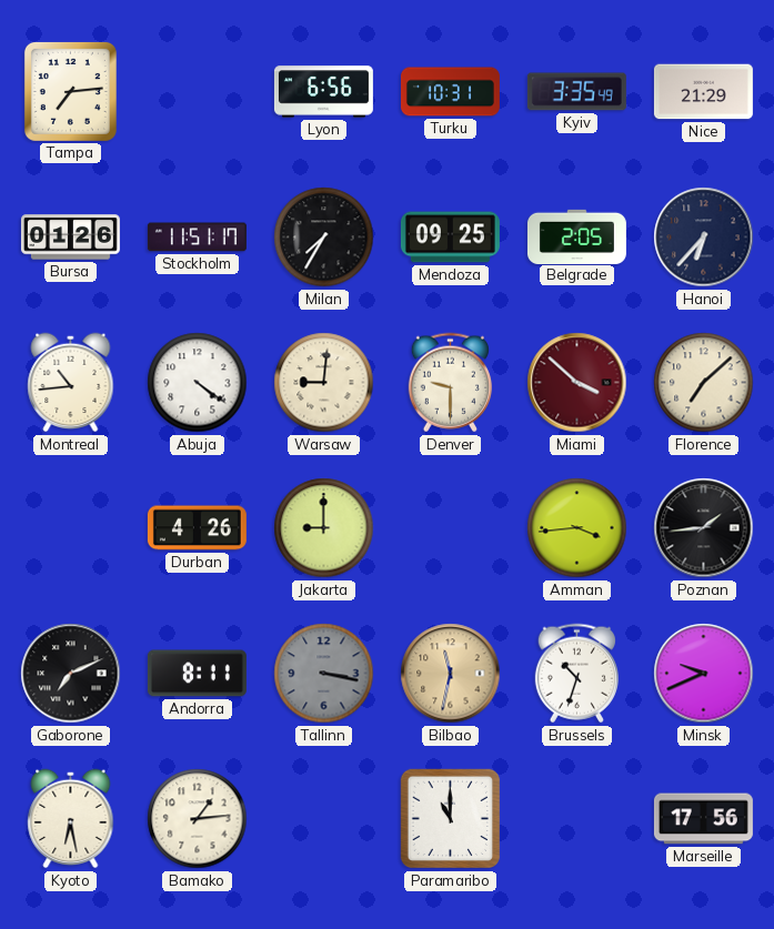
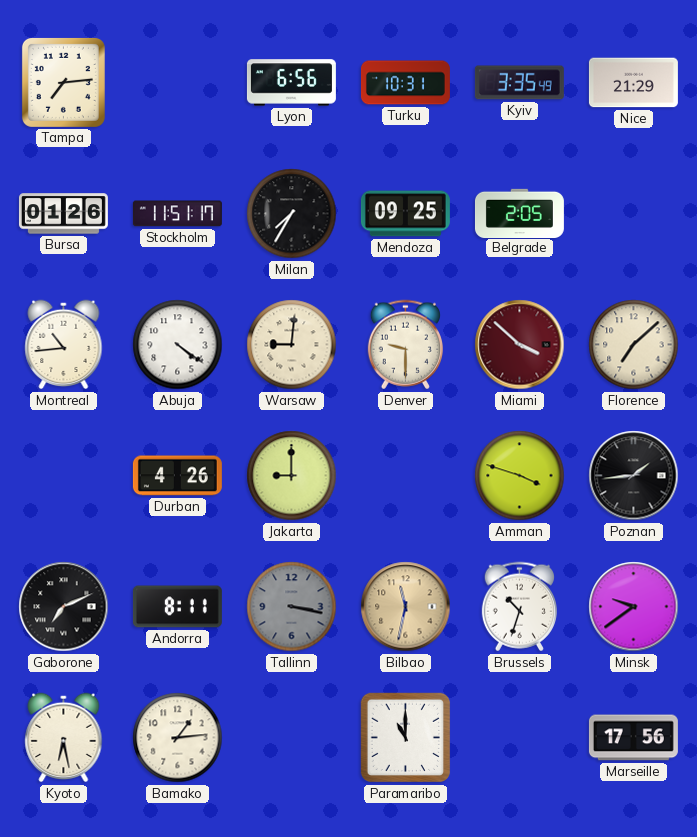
Hanoi: 6:37 -> none
Amman: 3:44 -> 3:48
Minsk: 9:41 -> 9:39
